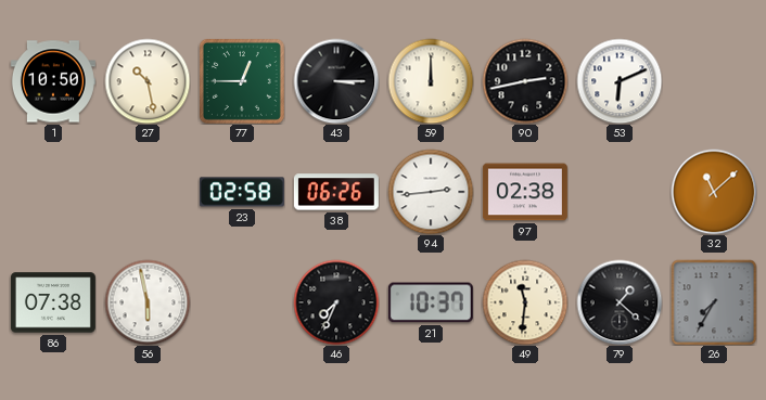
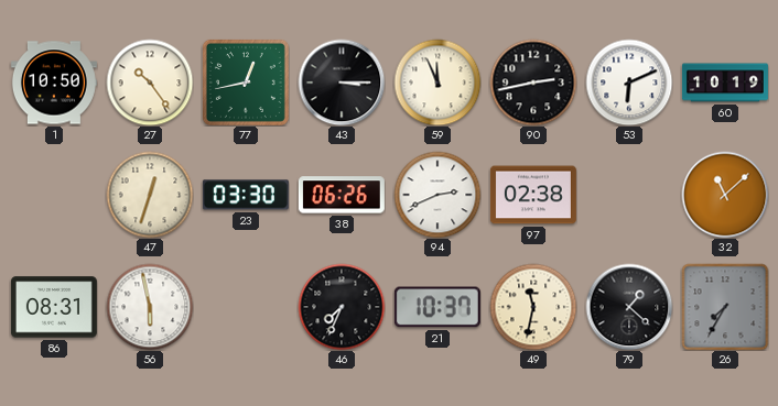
27: 10:28 -> 10:24
77: 12:45 -> 12:43
59: 12:00 -> 11:56
60: none -> 10:19
47: none -> 12:33
23: 02:58 -> 03:30
94: 2:44 -> 2:41
86: 07:38 -> 08:31
49: 11:31 -> 11:32
